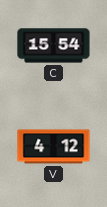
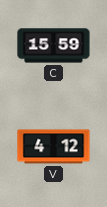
C: 15:54 -> 15:59
